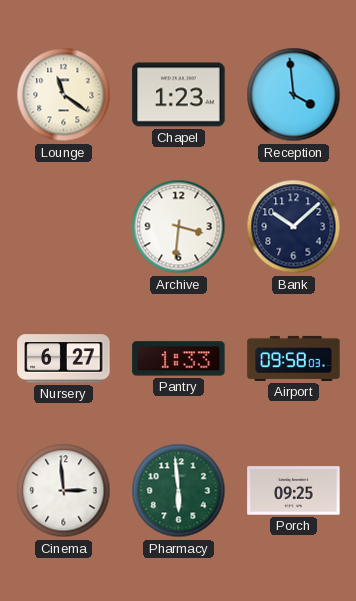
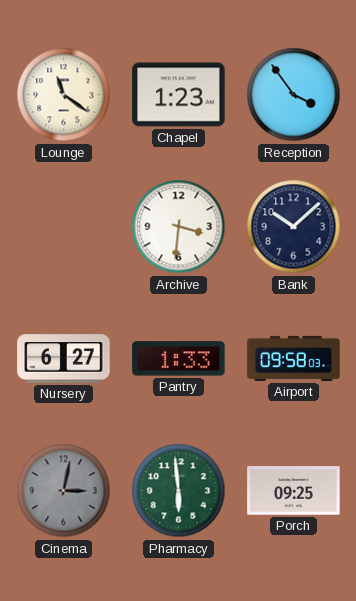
Reception: 3:59 -> 3:54
Cinema: 2:59 -> 3:02
Cinema dial: white -> grey
